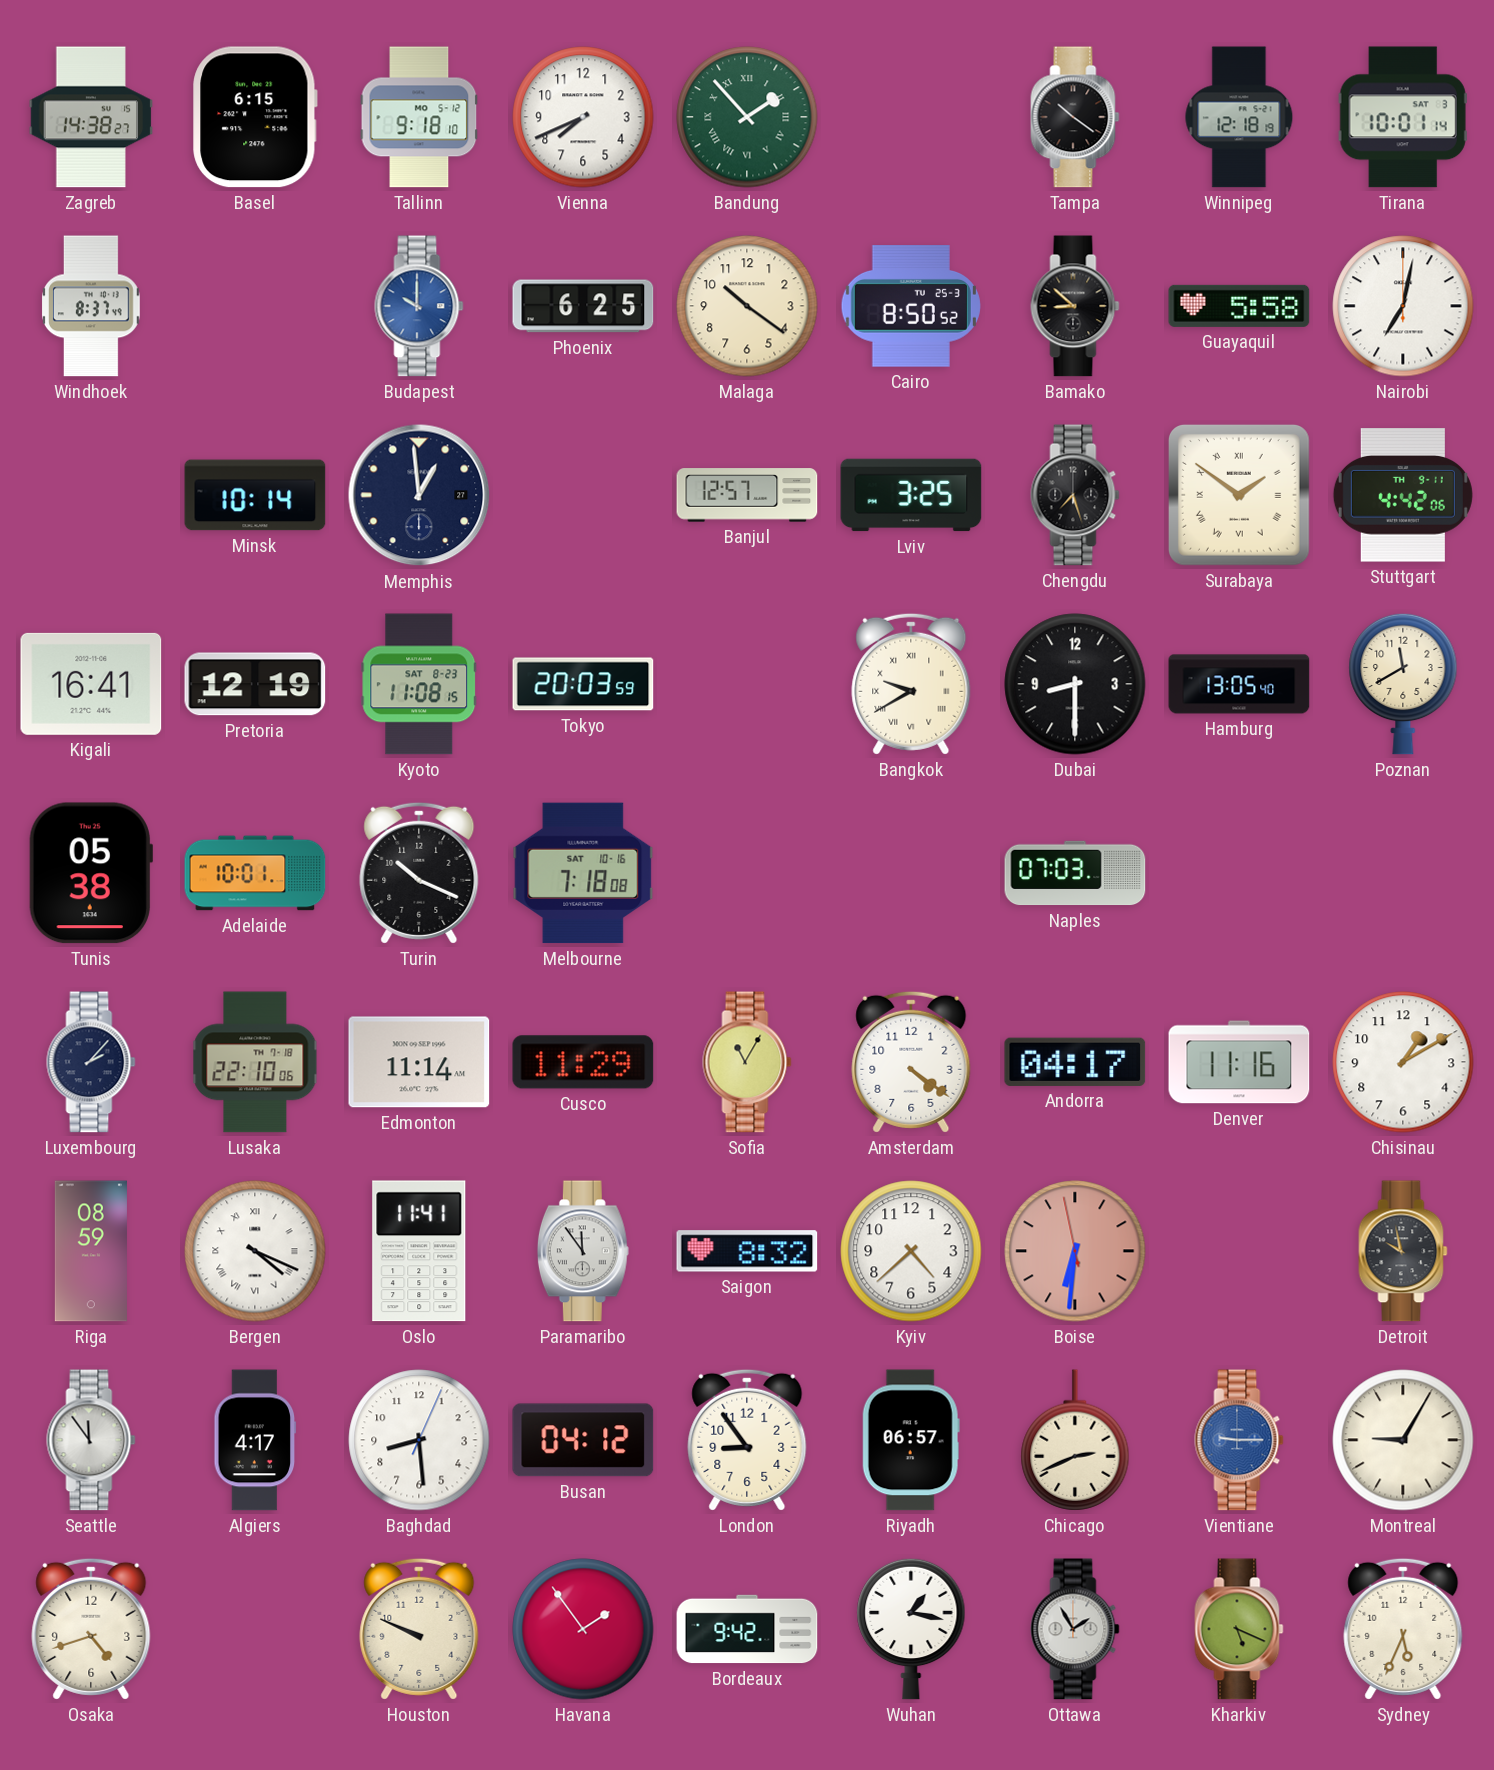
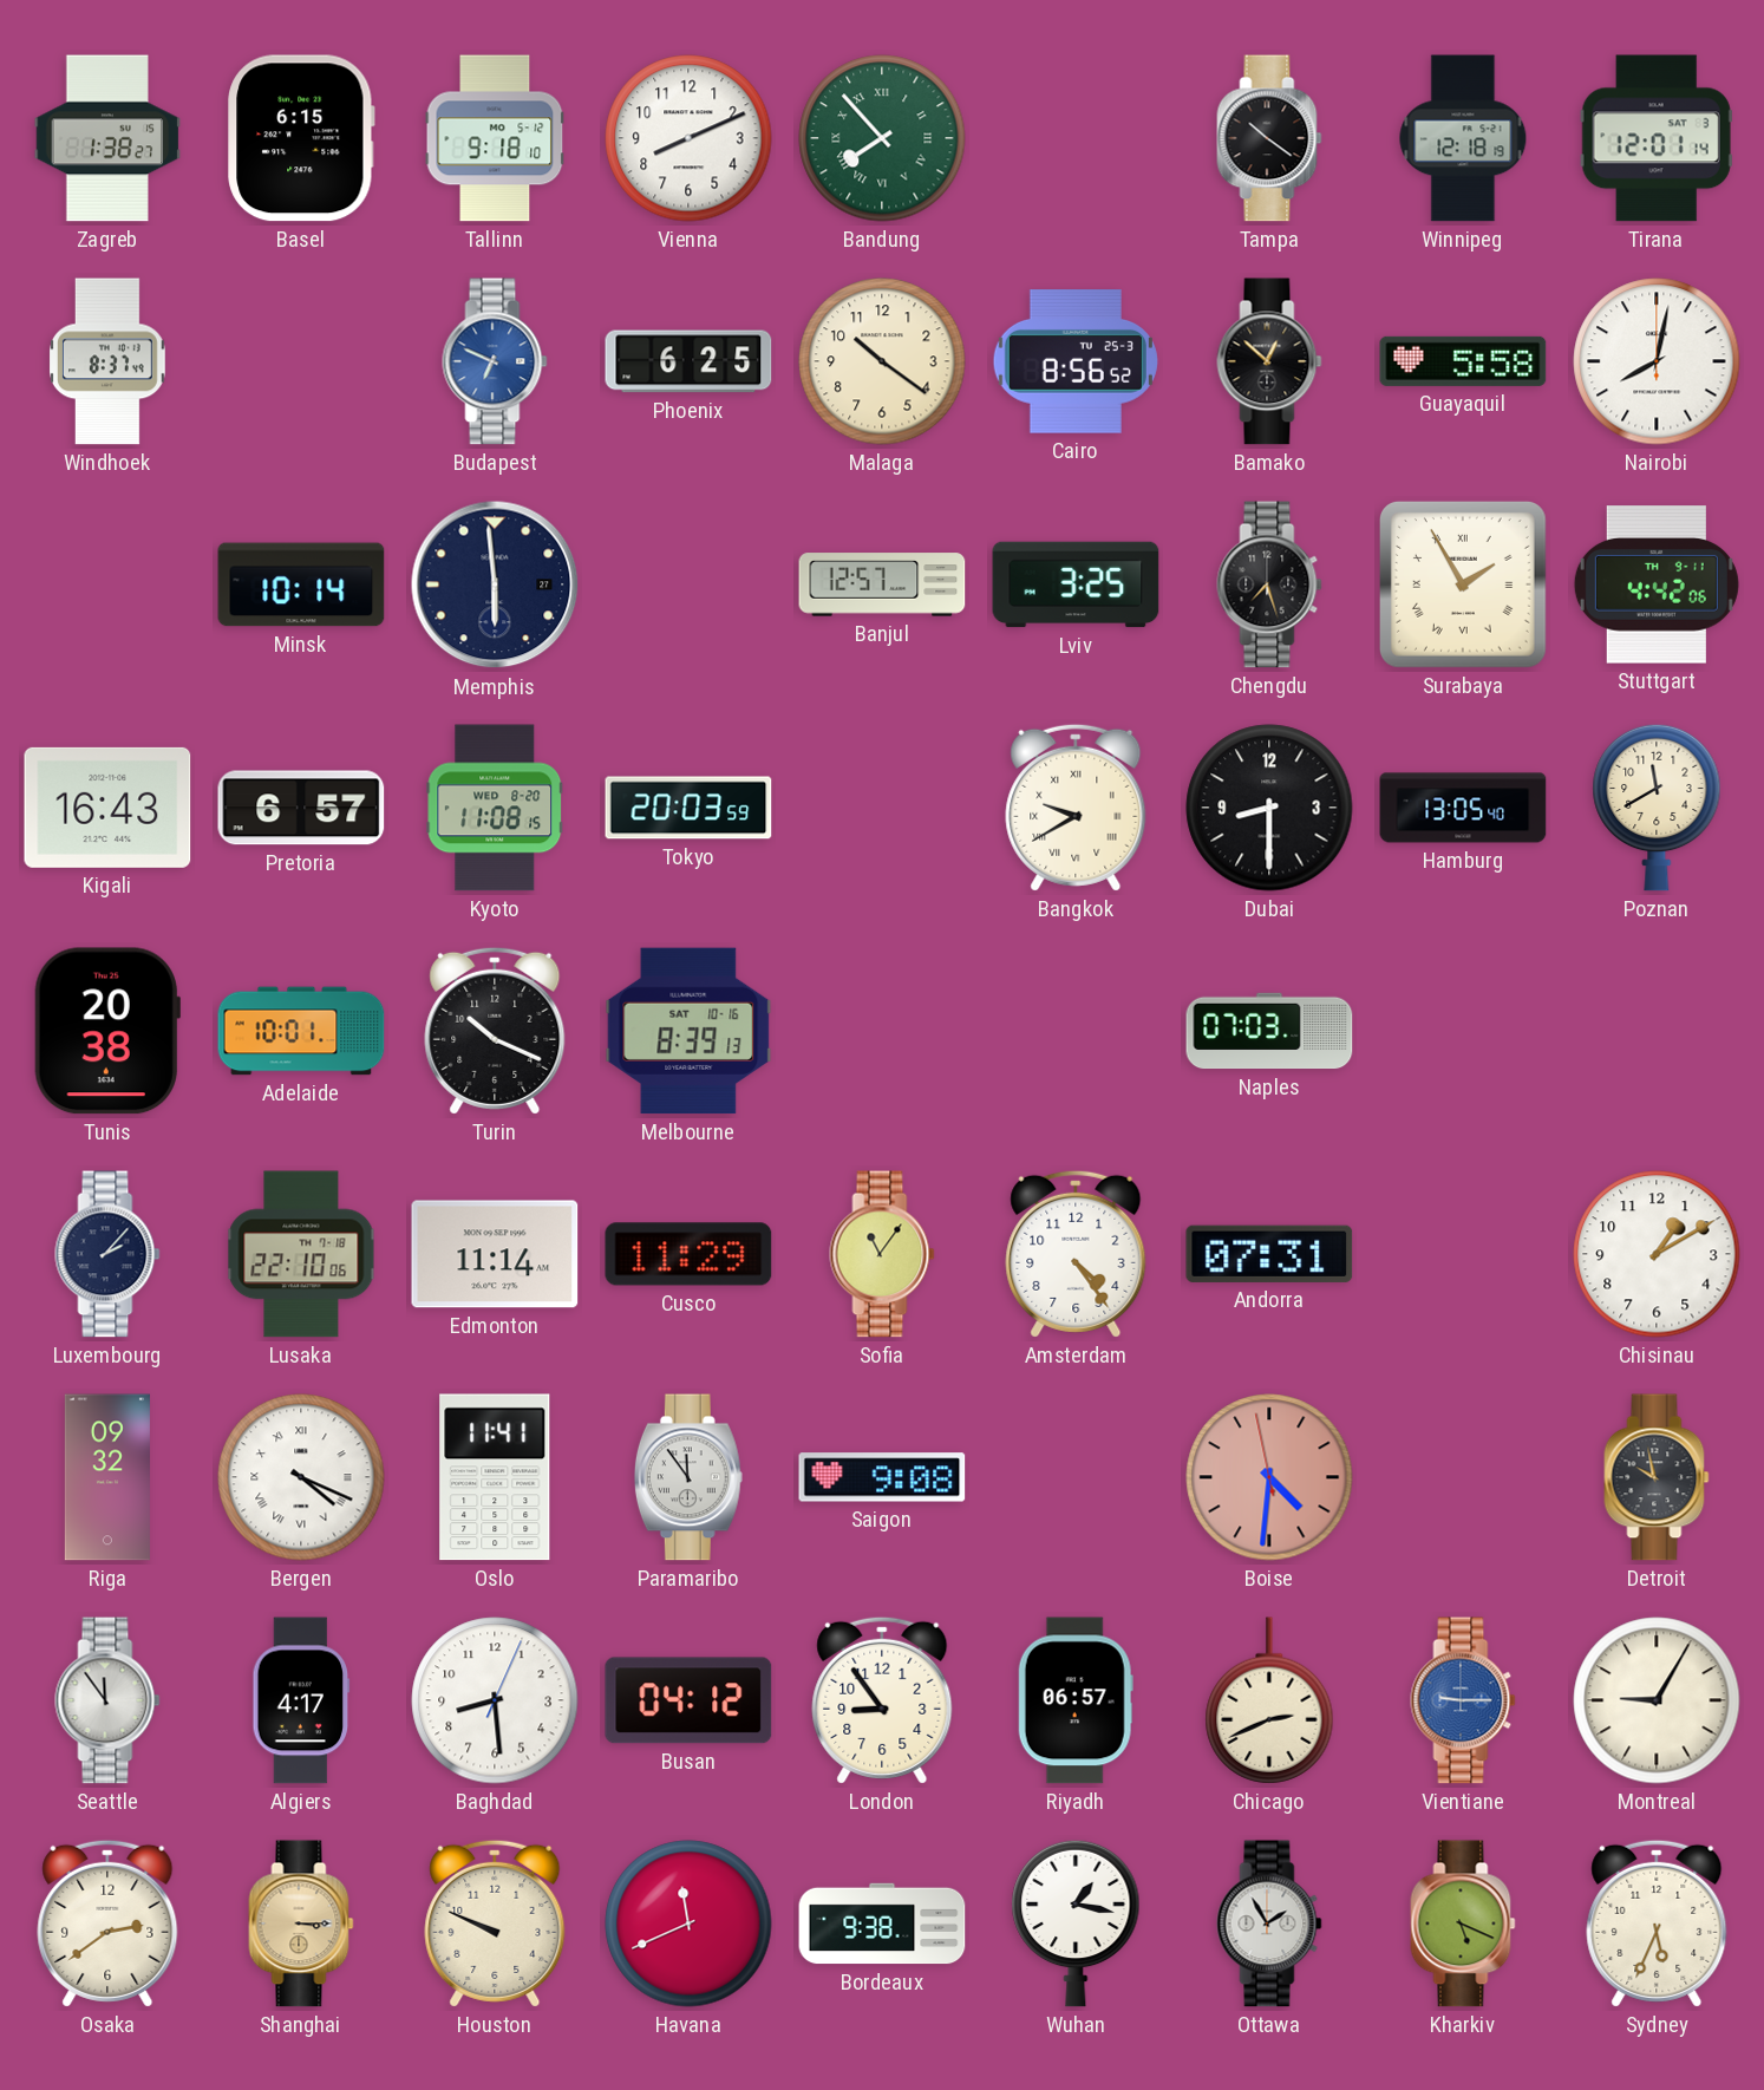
Zagreb: 14:38 -> 1:38
Vienna: 7:41 -> 8:11
Bandung: 1:53 -> 7:53
Tirana: 10:01 -> 12:01
Budapest: 10:00 -> 6:49
Cairo: 8:50 -> 8:56
Bamako: 8:52 -> 12:52
Nairobi: 7:02 -> 8:02
Memphis: 12:59 -> 5:59
Surabaya: 1:51 -> 1:55
Kigali: 16:41 -> 16:43
Pretoria: 12:19 -> 6:57
Kyoto date: SAT 8-23 -> WED 8-20
Tunis: 05:38 -> 20:38
Melbourne: 7:18 -> 8:39
Sofia: 11:05 -> 11:06
Amsterdam: 4:21 -> 4:24
Andorra: 04:17 -> 07:31
Denver: 11:16 -> none
Riga: 08:59 -> 09:32
Saigon: 8:32 -> 9:08
Kyiv: 4:38 -> none
Boise: 6:30 -> 4:30
Osaka: 4:42 -> 2:39
Shanghai: none -> 3:15
Havana: 1:54 -> 11:41
Bordeaux: 9:42 -> 9:38
